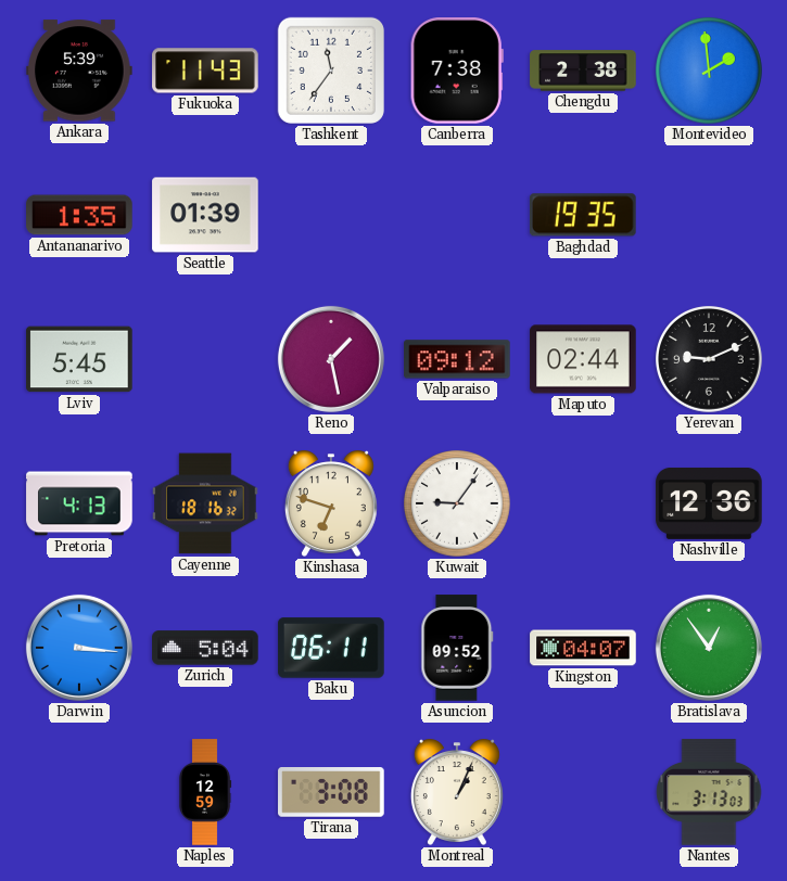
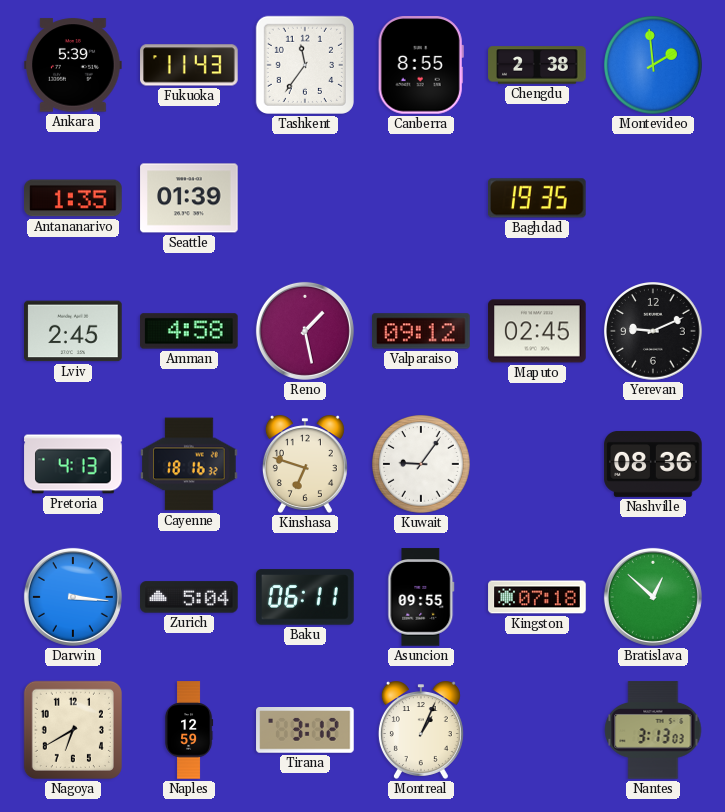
Canberra: 7:38 -> 8:55
Lviv: 5:45 -> 2:45
Amman: none -> 4:58
Maputo: 02:44 -> 02:45
Nashville: 12:36 -> 08:36
Asuncion: 09:52 -> 09:55
Kingston: 04:07 -> 07:18
Bratislava: 12:54 -> 12:52
Nagoya: none -> 6:40
Tirana: 3:08 -> 3:12
